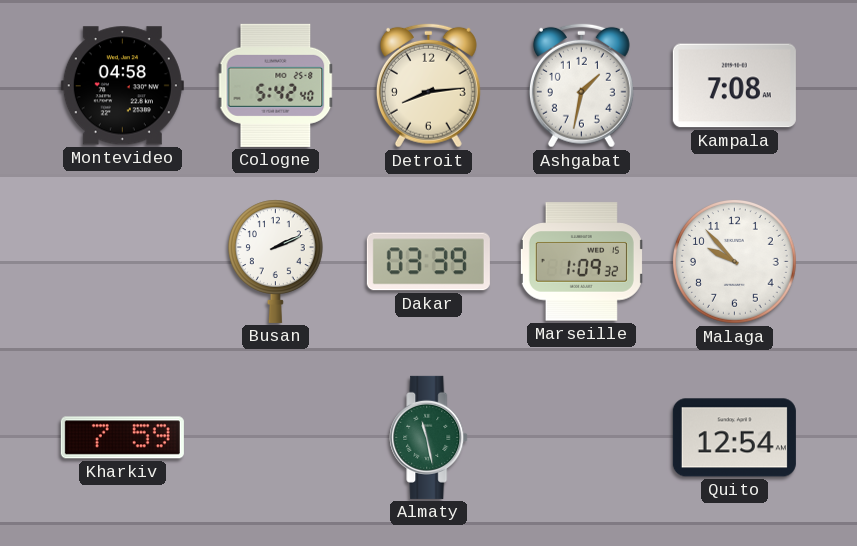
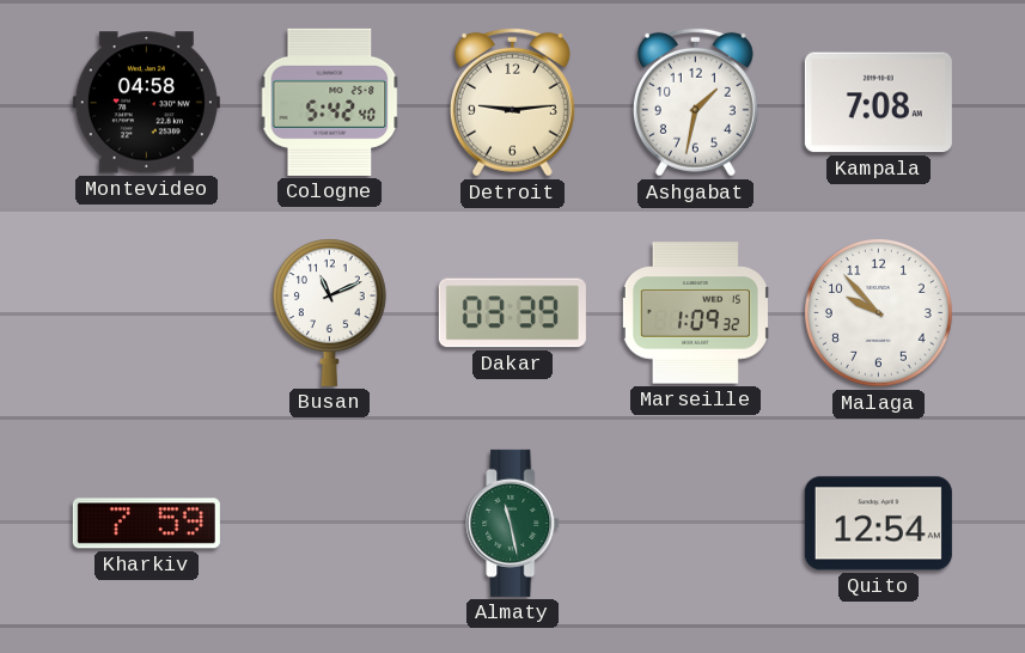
Detroit: 8:14 -> 9:14
Busan: 2:11 -> 11:11
